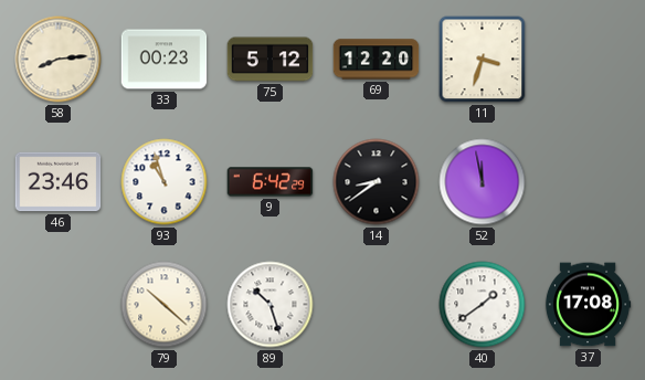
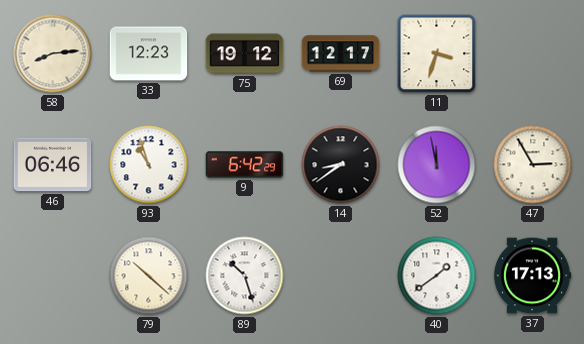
33: 00:23 -> 12:23
75: 5:12 -> 19:12
69: 12:20 -> 12:17
46: 23:46 -> 06:46
47: none -> 2:55
37: 17:08 -> 17:13
